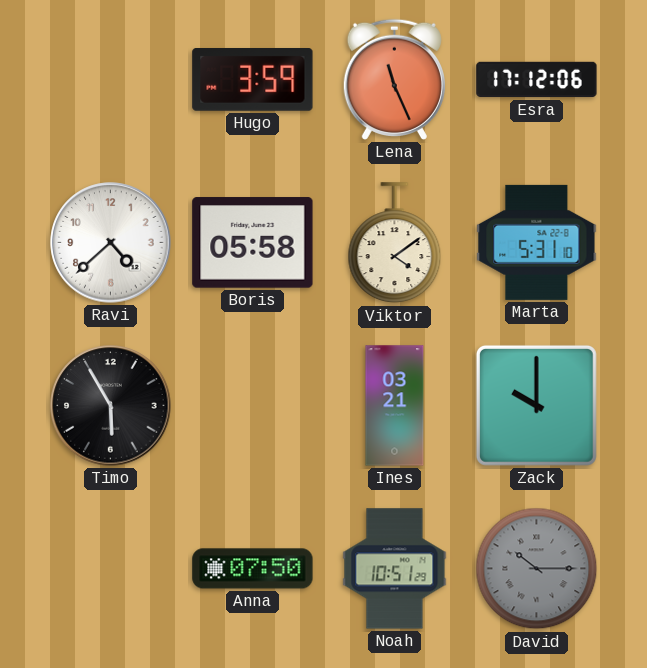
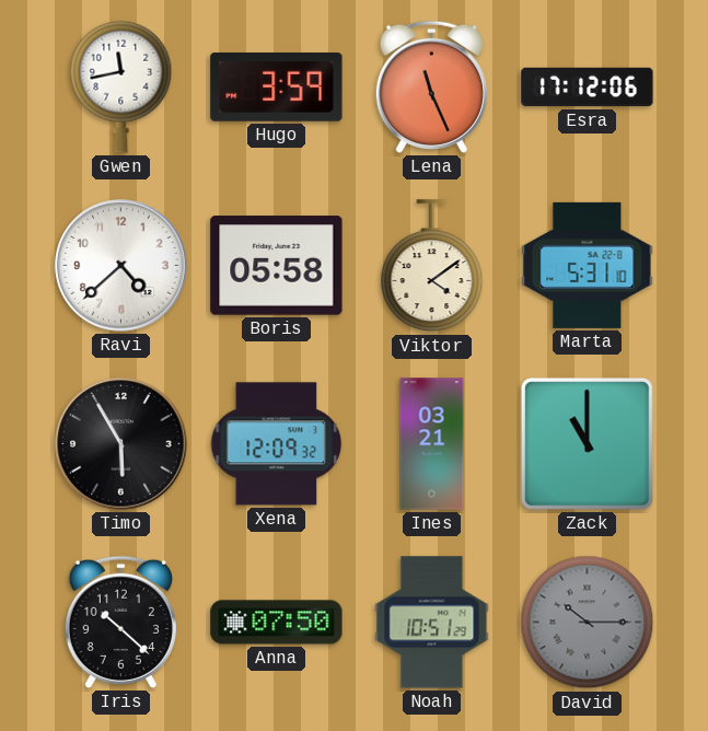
Gwen: none -> 11:43
Xena: none -> 12:09
Zack: 10:00 -> 11:00
Iris: none -> 10:22
